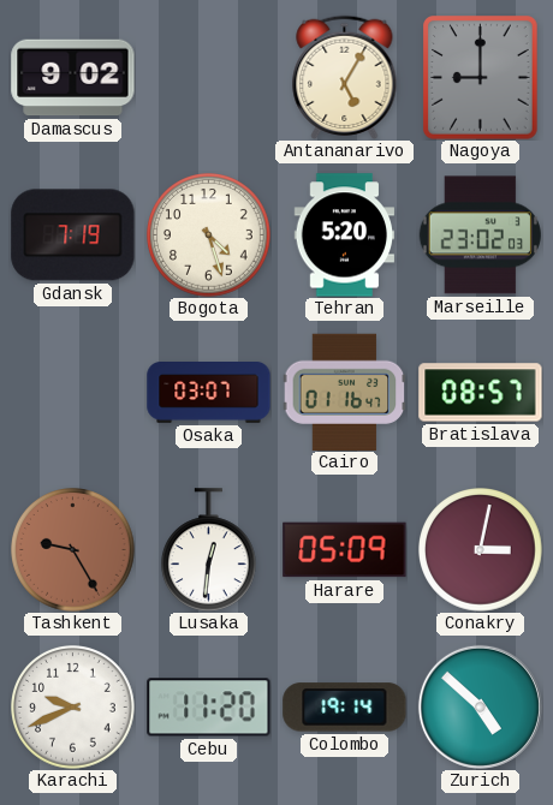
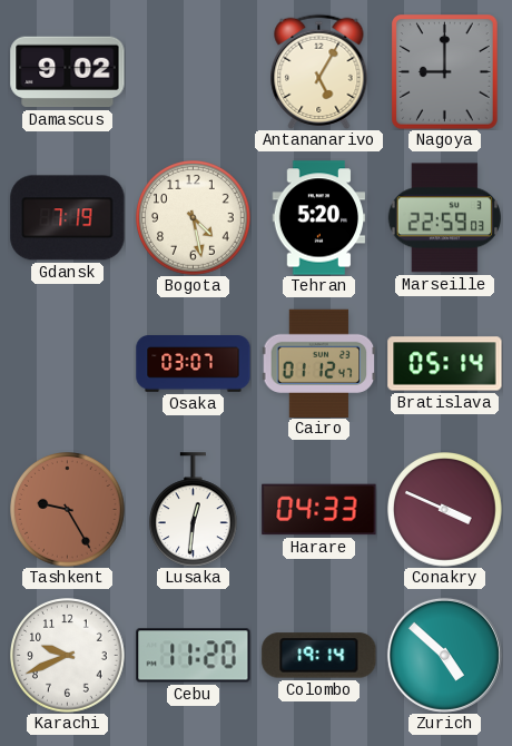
Bogota: 4:27 -> 4:28
Marseille: 23:02 -> 22:59
Cairo: 01:16 -> 01:12
Bratislava: 08:57 -> 05:14
Harare: 05:09 -> 04:33
Conakry: 3:02 -> 3:49
